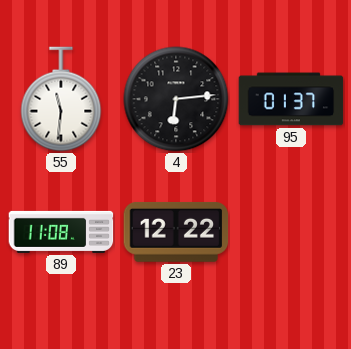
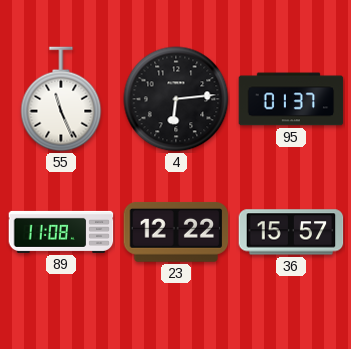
55: 11:31 -> 11:26
36: none -> 15:57
